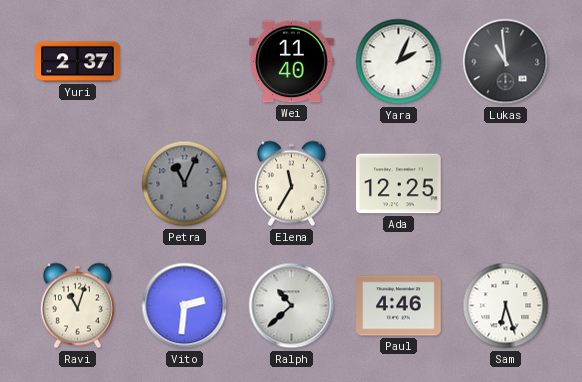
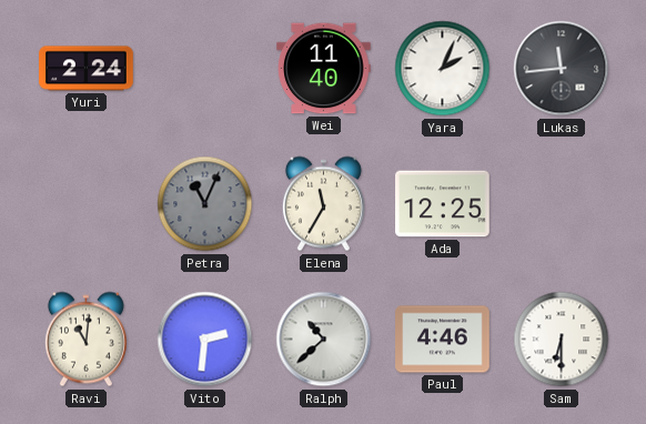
Yuri: 2:37 -> 2:24
Lukas: 10:59 -> 11:44
Ravi: 11:03 -> 11:01
Sam: 6:27 -> 6:30
